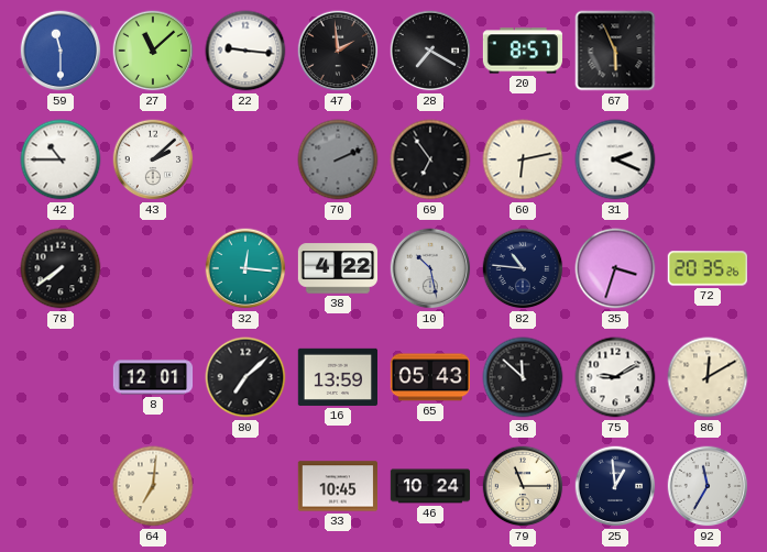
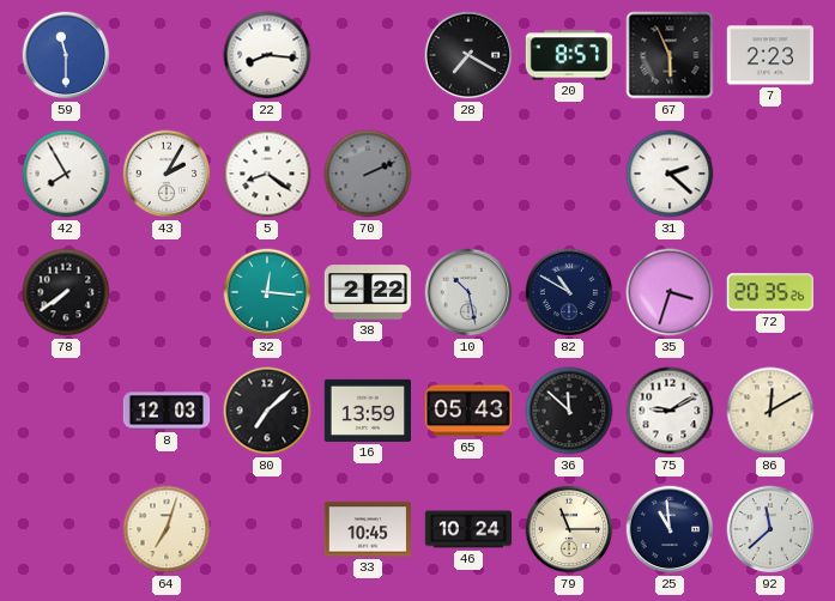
27: 11:08 -> none
22: 9:16 -> 8:16
47: 1:59 -> none
7: none -> 2:23
42: 10:45 -> 7:55
43: 2:08 -> 2:05
5: none -> 8:21
69: 6:54 -> none
60: 6:13 -> none
31: 2:19 -> 2:22
38: 4:22 -> 2:22
82: 10:46 -> 10:50
8: 12:01 -> 12:03
64: 7:01 -> 7:03
25: 12:59 -> 10:59
92: 11:35 -> 11:38
